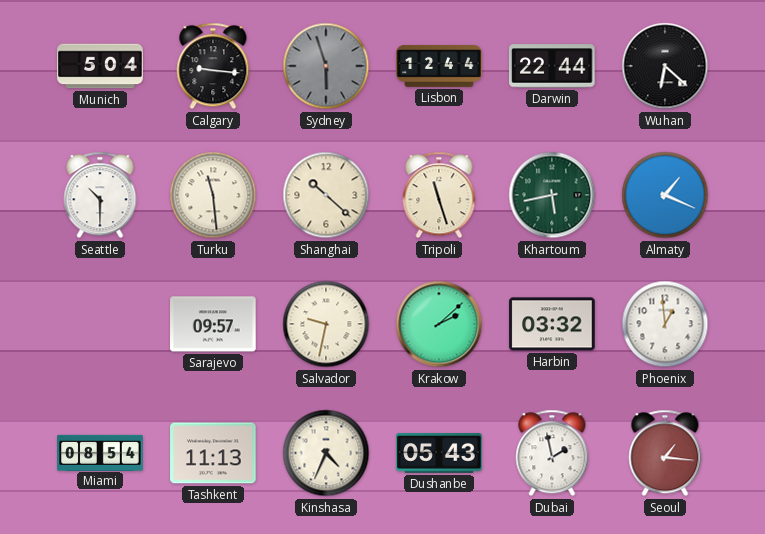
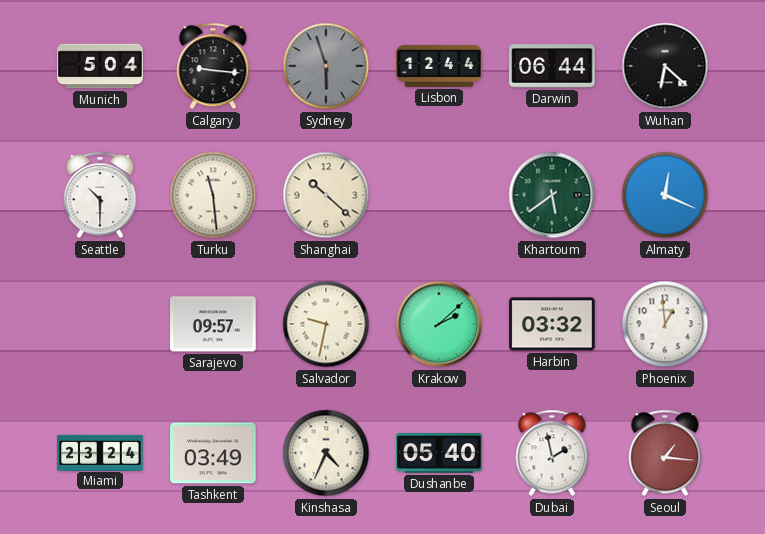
Darwin: 22:44 -> 06:44
Tripoli: 11:27 -> none
Khartoum: 5:43 -> 5:39
Almaty: 1:19 -> 12:19
Miami: 08:54 -> 23:24
Tashkent: 11:13 -> 03:49
Dushanbe: 05:43 -> 05:40
